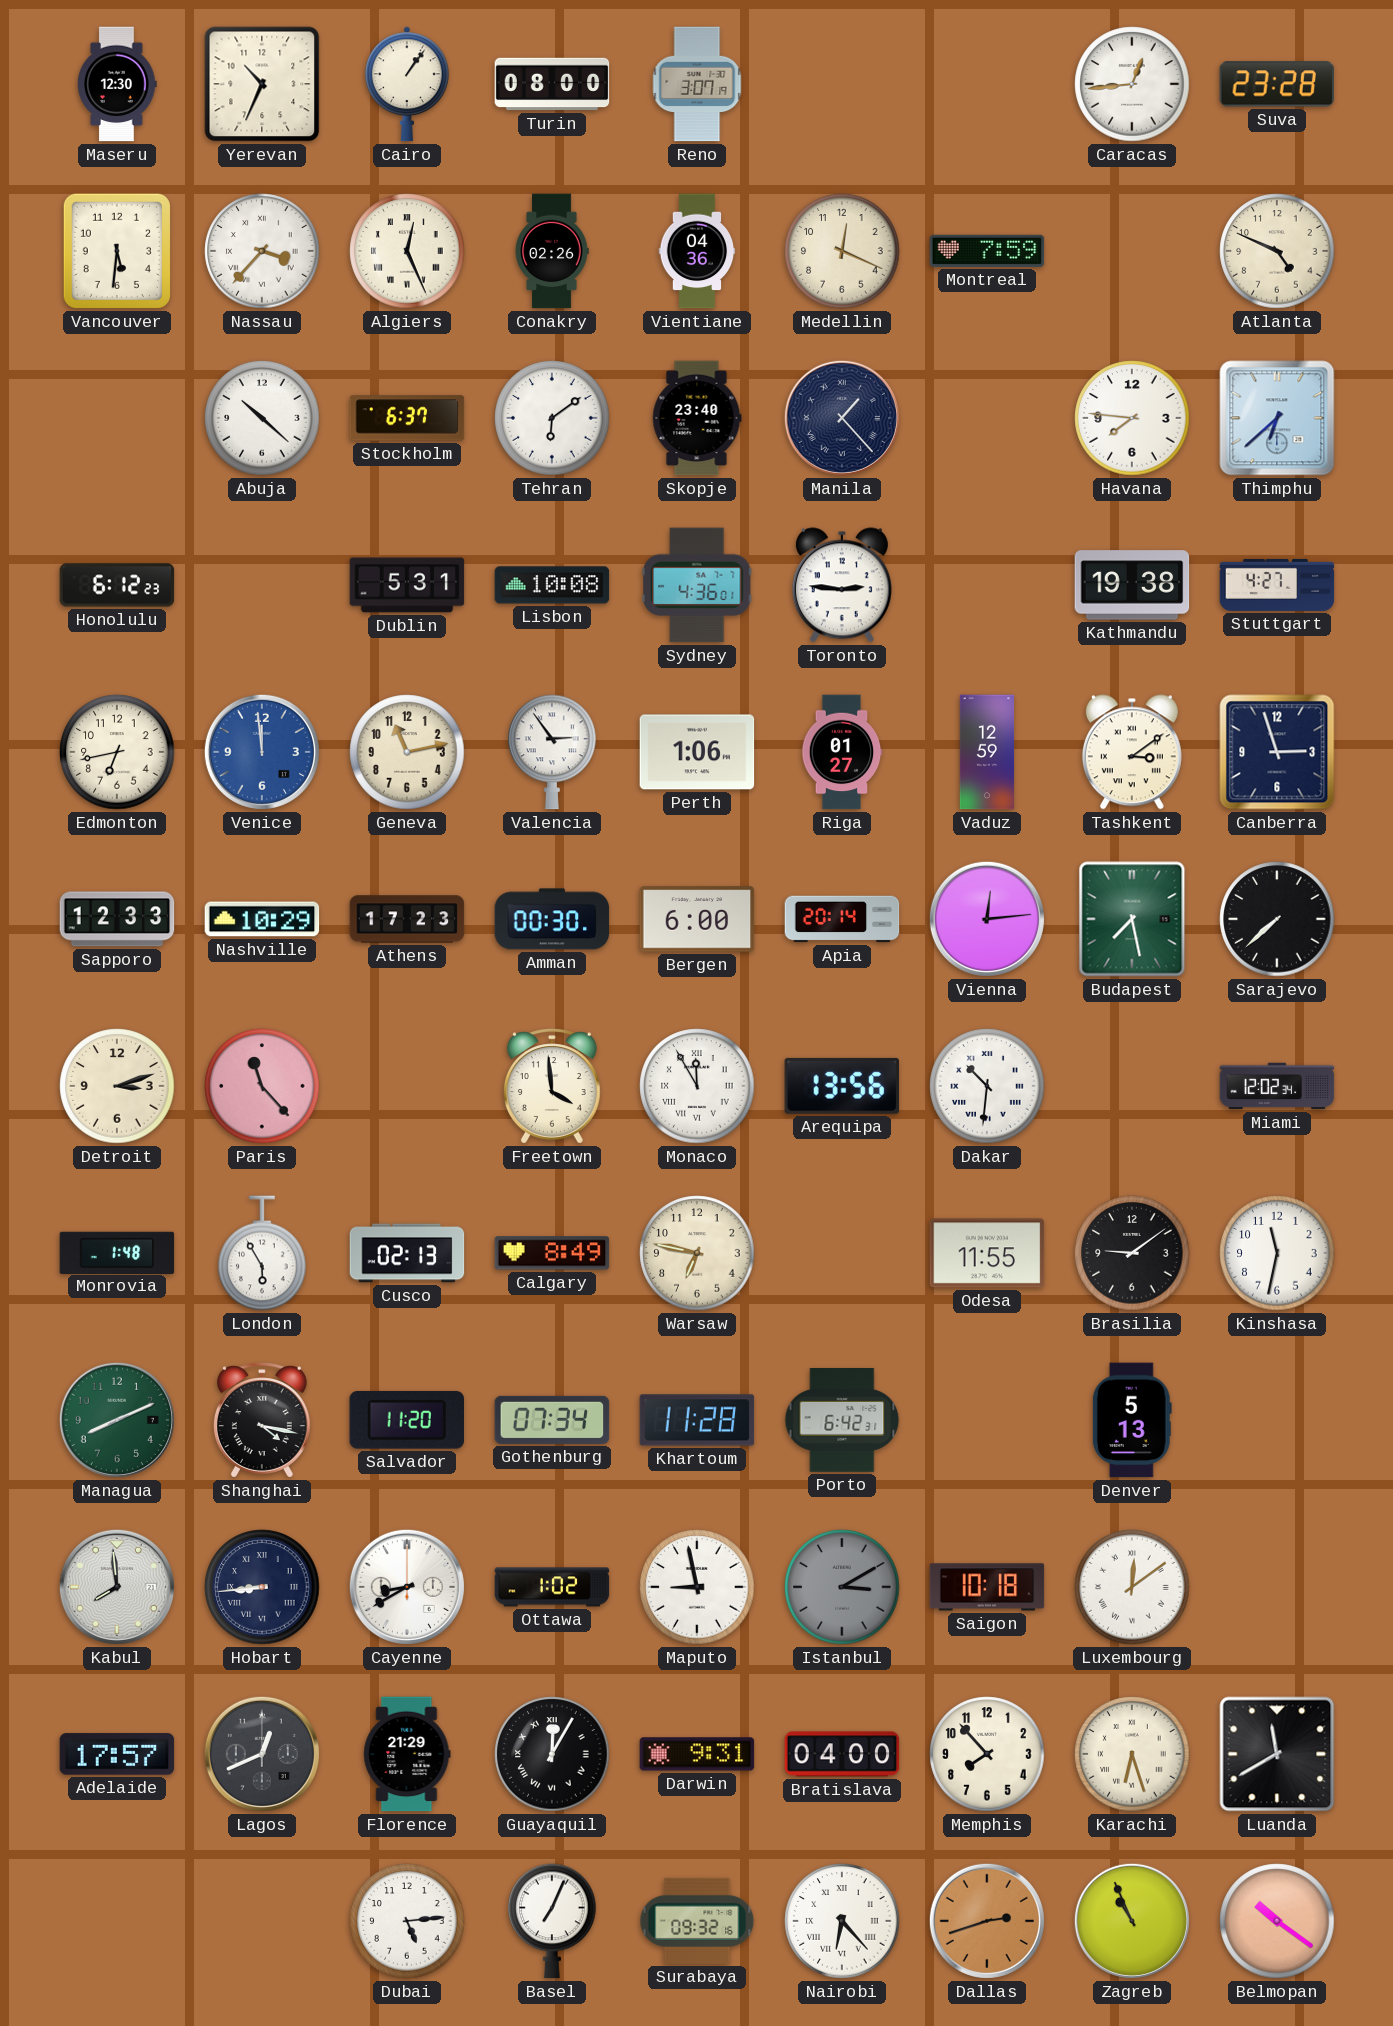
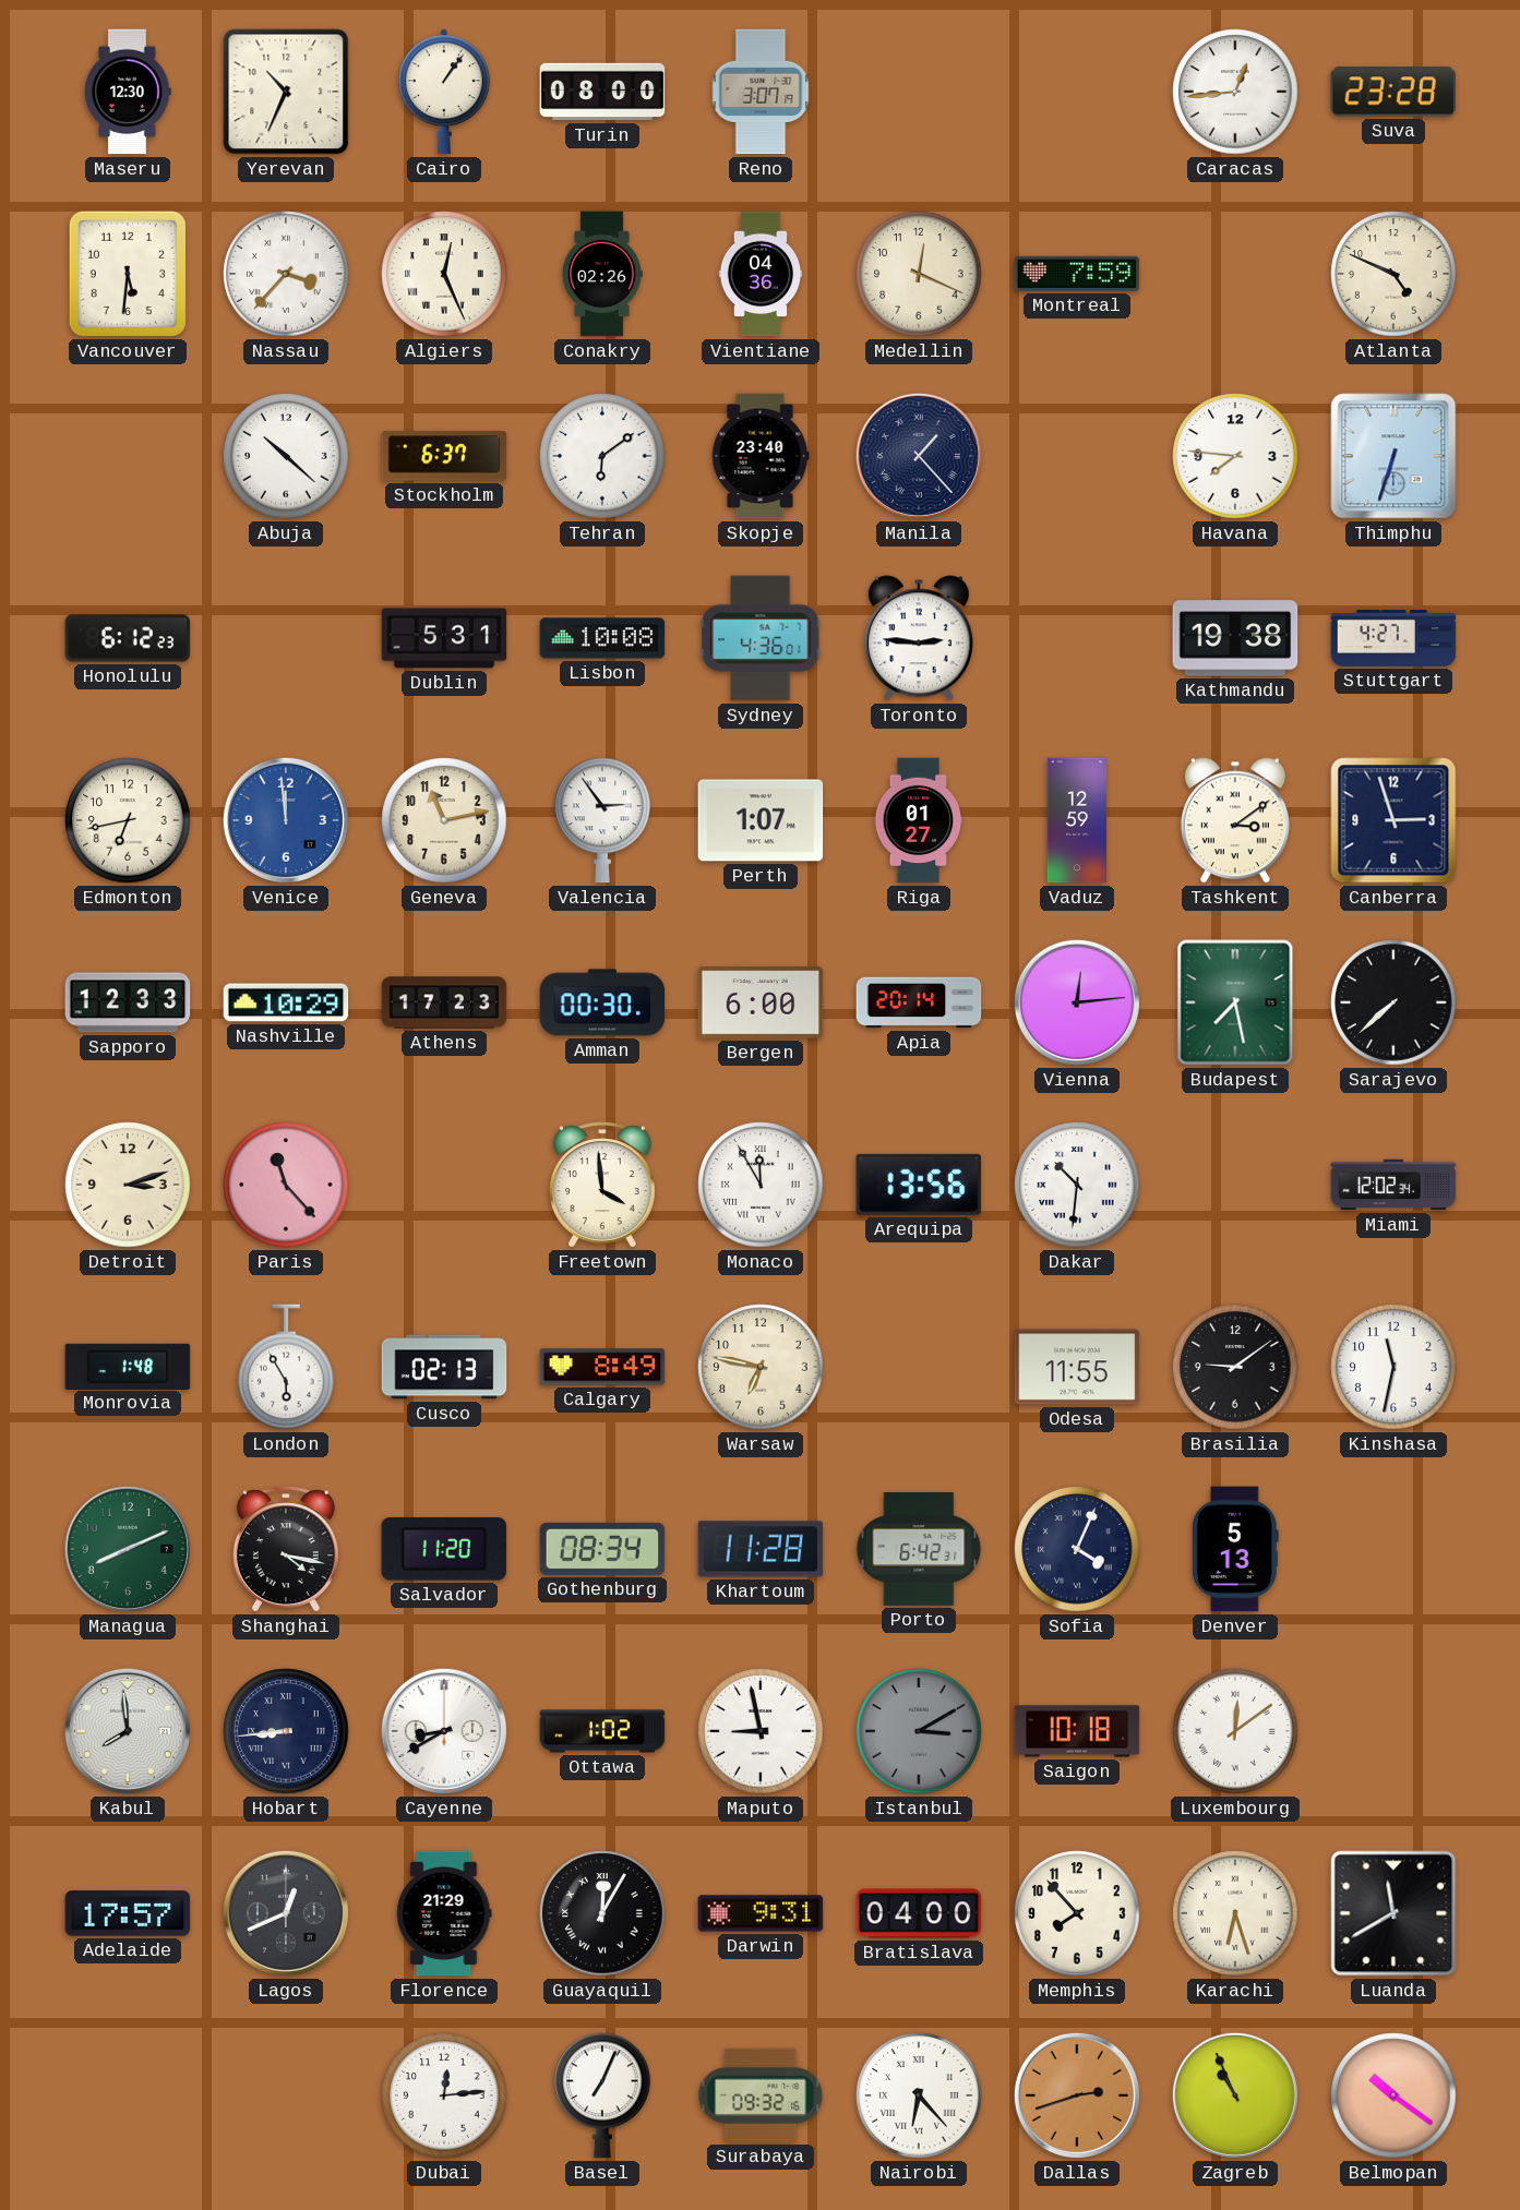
Thimphu: 6:38 -> 6:33
Perth: 1:06 -> 1:07
Gothenburg: 07:34 -> 08:34
Sofia: none -> 4:04
Dubai: 5:14 -> 12:14
